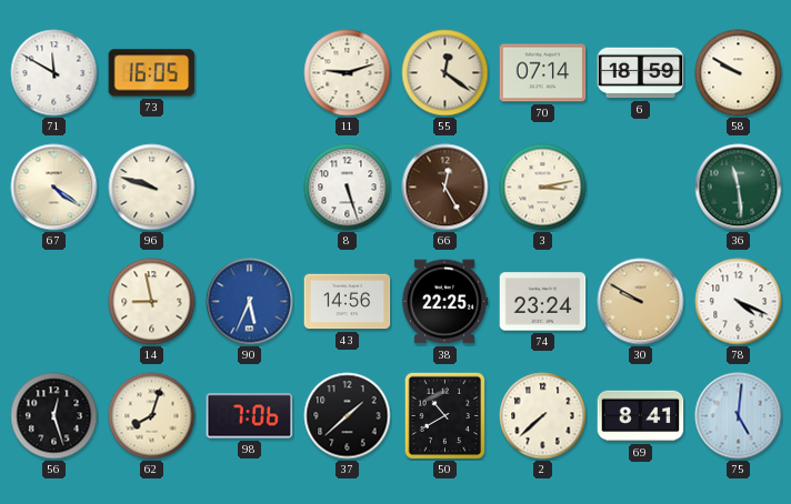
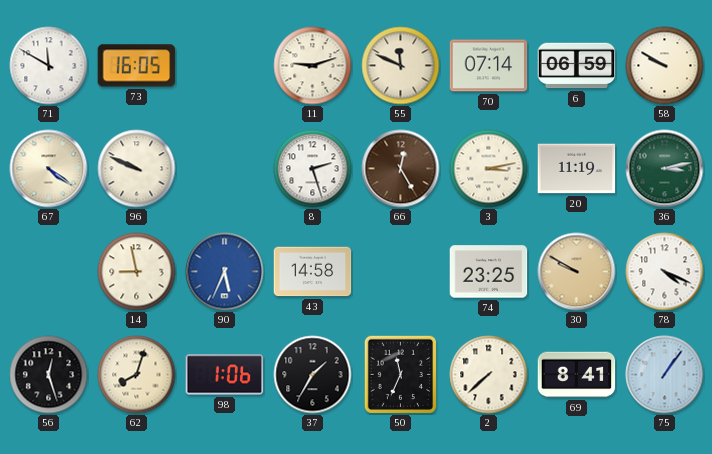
55: 12:21 -> 11:49
6: 18:59 -> 06:59
96: 9:48 -> 9:49
8: 5:27 -> 2:27
20: none -> 11:19
36: 11:29 -> 3:13
43: 14:56 -> 14:58
38: 22:25 -> none
74: 23:24 -> 23:25
98: 7:06 -> 1:06
37: 1:38 -> 1:35
50: 10:40 -> 11:34
75: 5:01 -> 1:06
